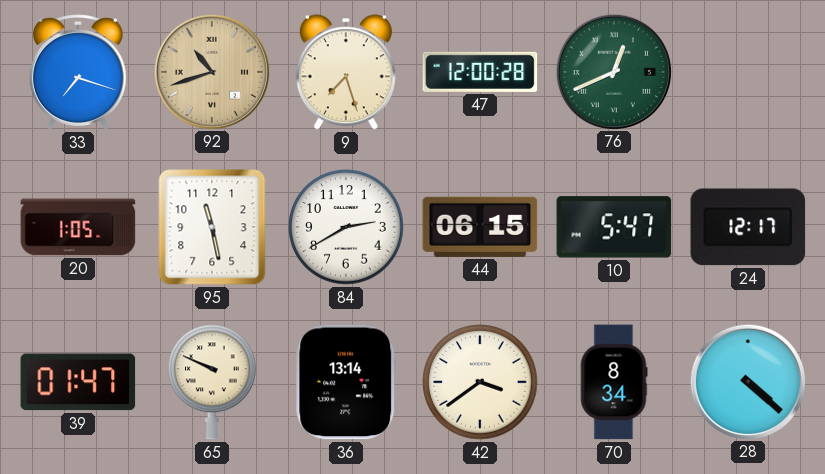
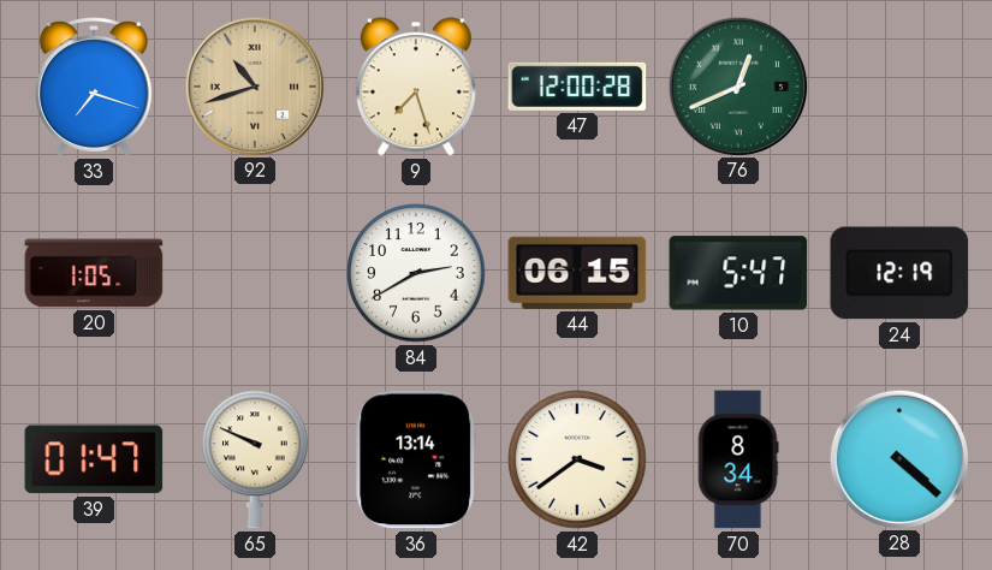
95: 11:28 -> none
24: 12:17 -> 12:19
